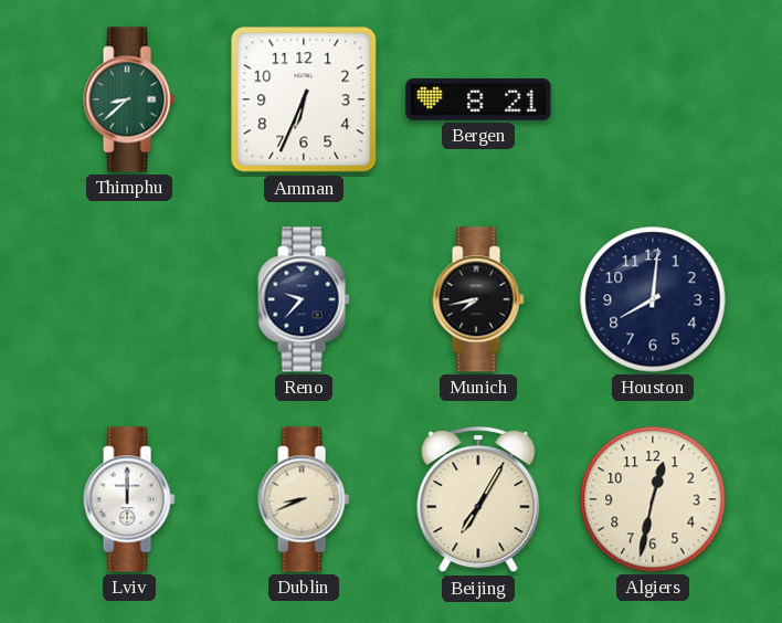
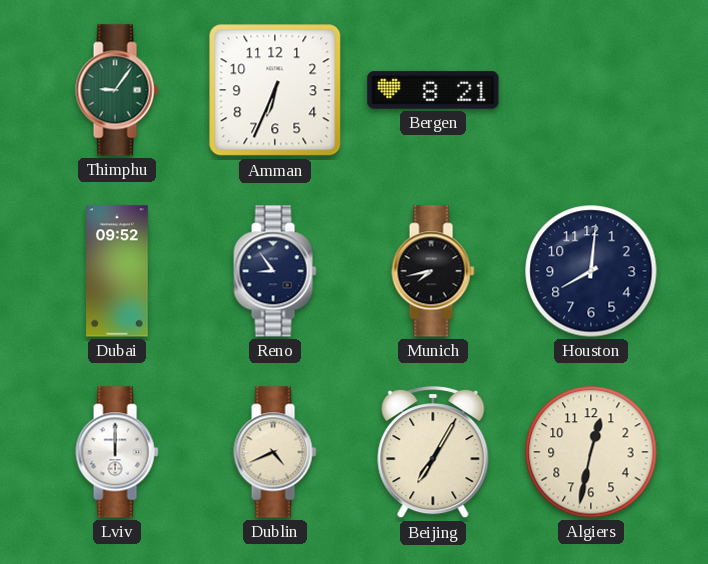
Thimphu: 8:38 -> 9:06
Dubai: none -> 09:52
Reno: 9:37 -> 8:54
Dublin: 8:41 -> 4:41
